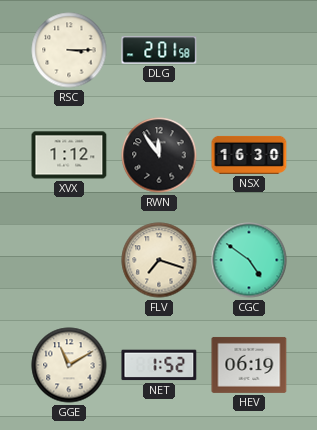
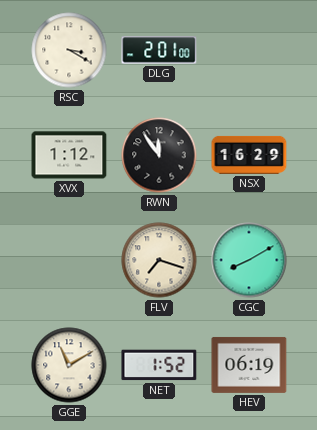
RSC: 3:15 -> 3:20
DLG: 2:01:58 -> 2:01:00
NSX: 16:30 -> 16:29
CGC: 4:51 -> 8:10
